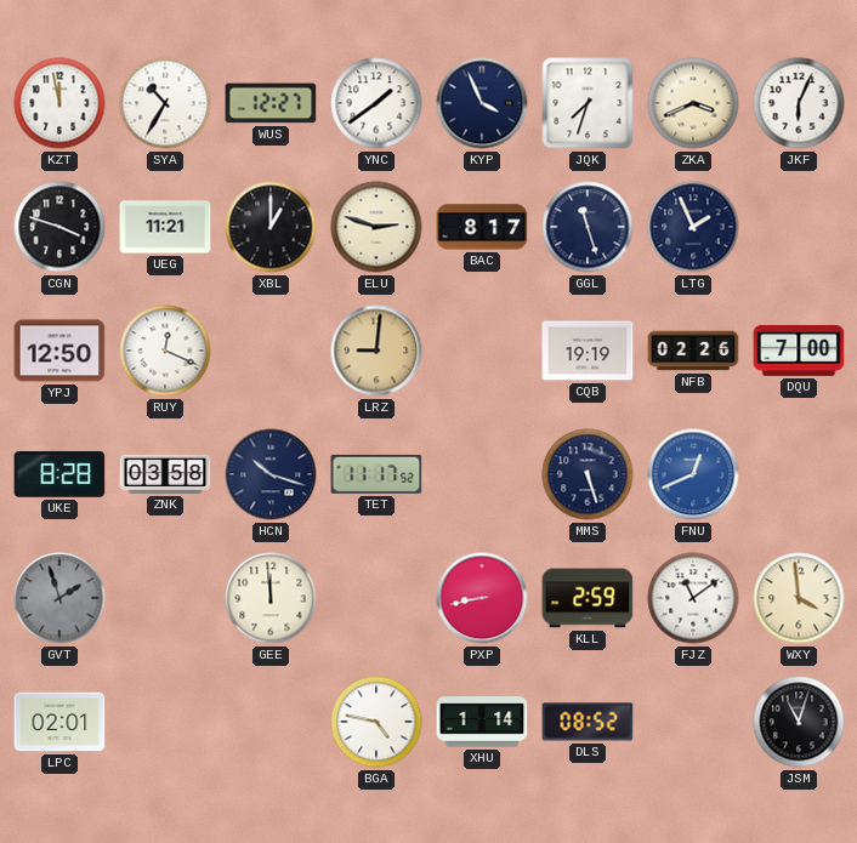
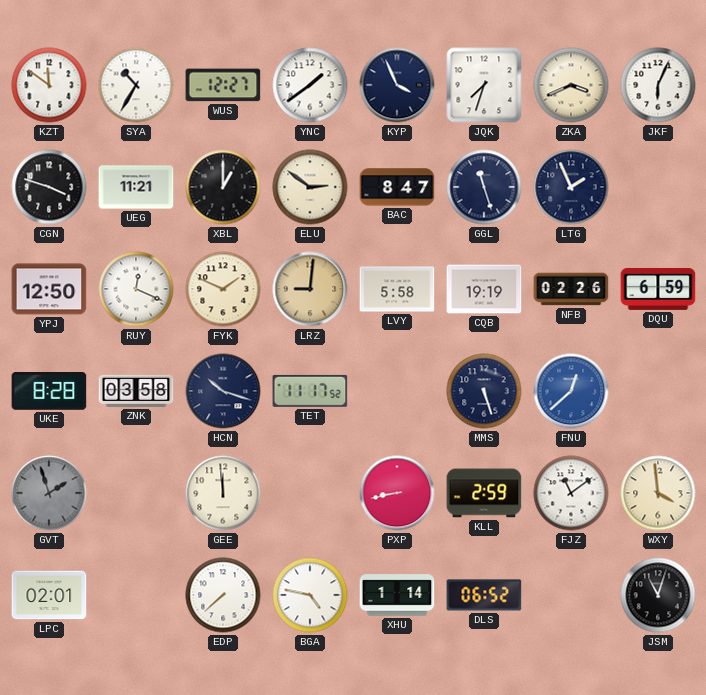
KZT: 11:58 -> 11:51
ELU: 2:48 -> 2:51
BAC: 8:17 -> 8:47
FYK: none -> 1:49
LVY: none -> 5:58
DQU: 7:00 -> 6:59
FNU: 12:41 -> 12:38
EDP: none -> 7:38
DLS: 08:52 -> 06:52
